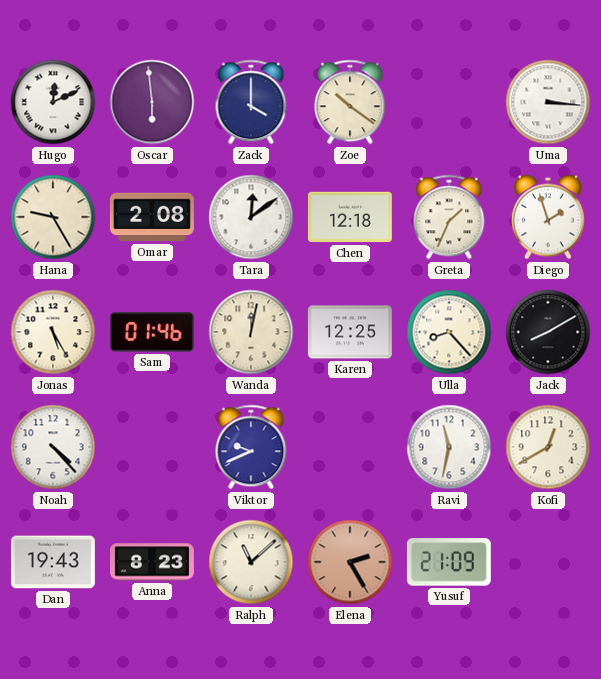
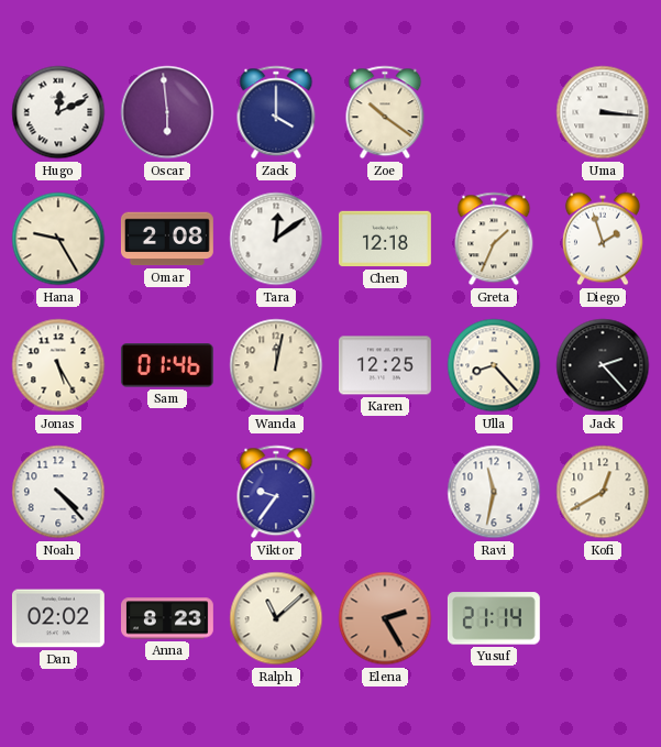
Jack: 8:10 -> 2:23
Viktor: 9:41 -> 9:36
Dan: 19:43 -> 02:02
Yusuf: 21:09 -> 21:14
